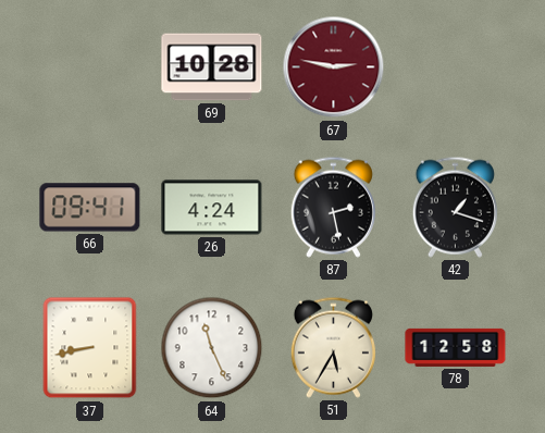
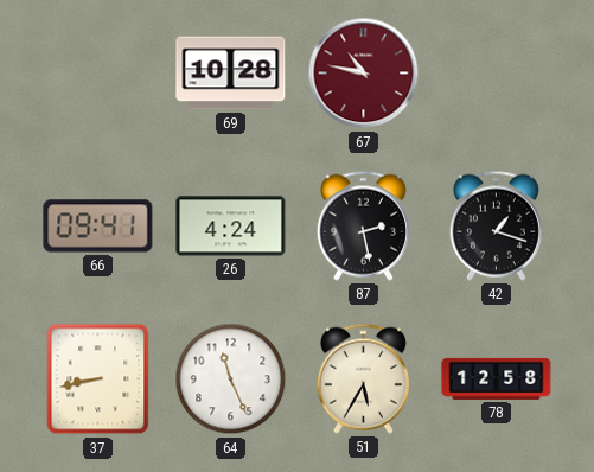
67: 2:47 -> 10:47
